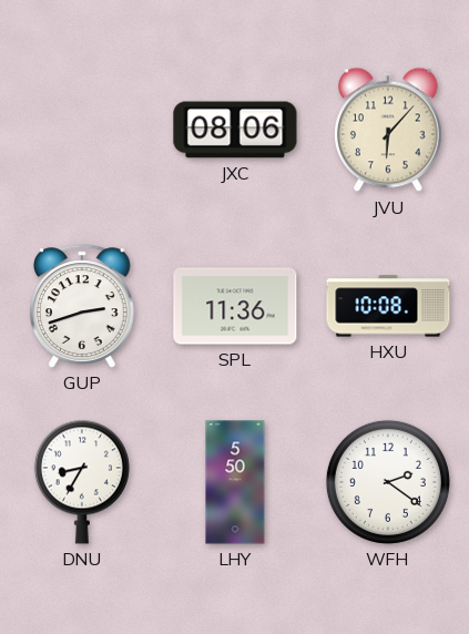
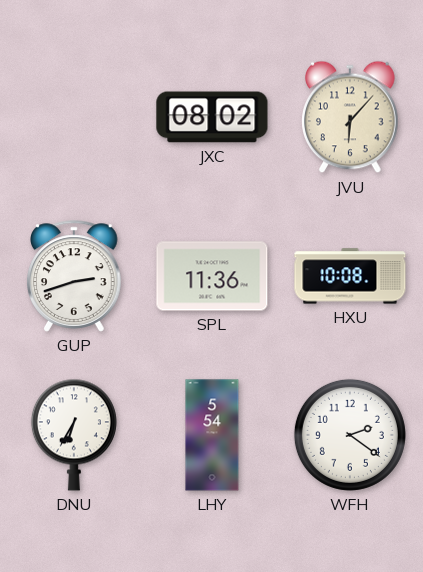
JXC: 08:06 -> 08:02
DNU: 8:35 -> 6:35
LHY: 5:50 -> 5:54
